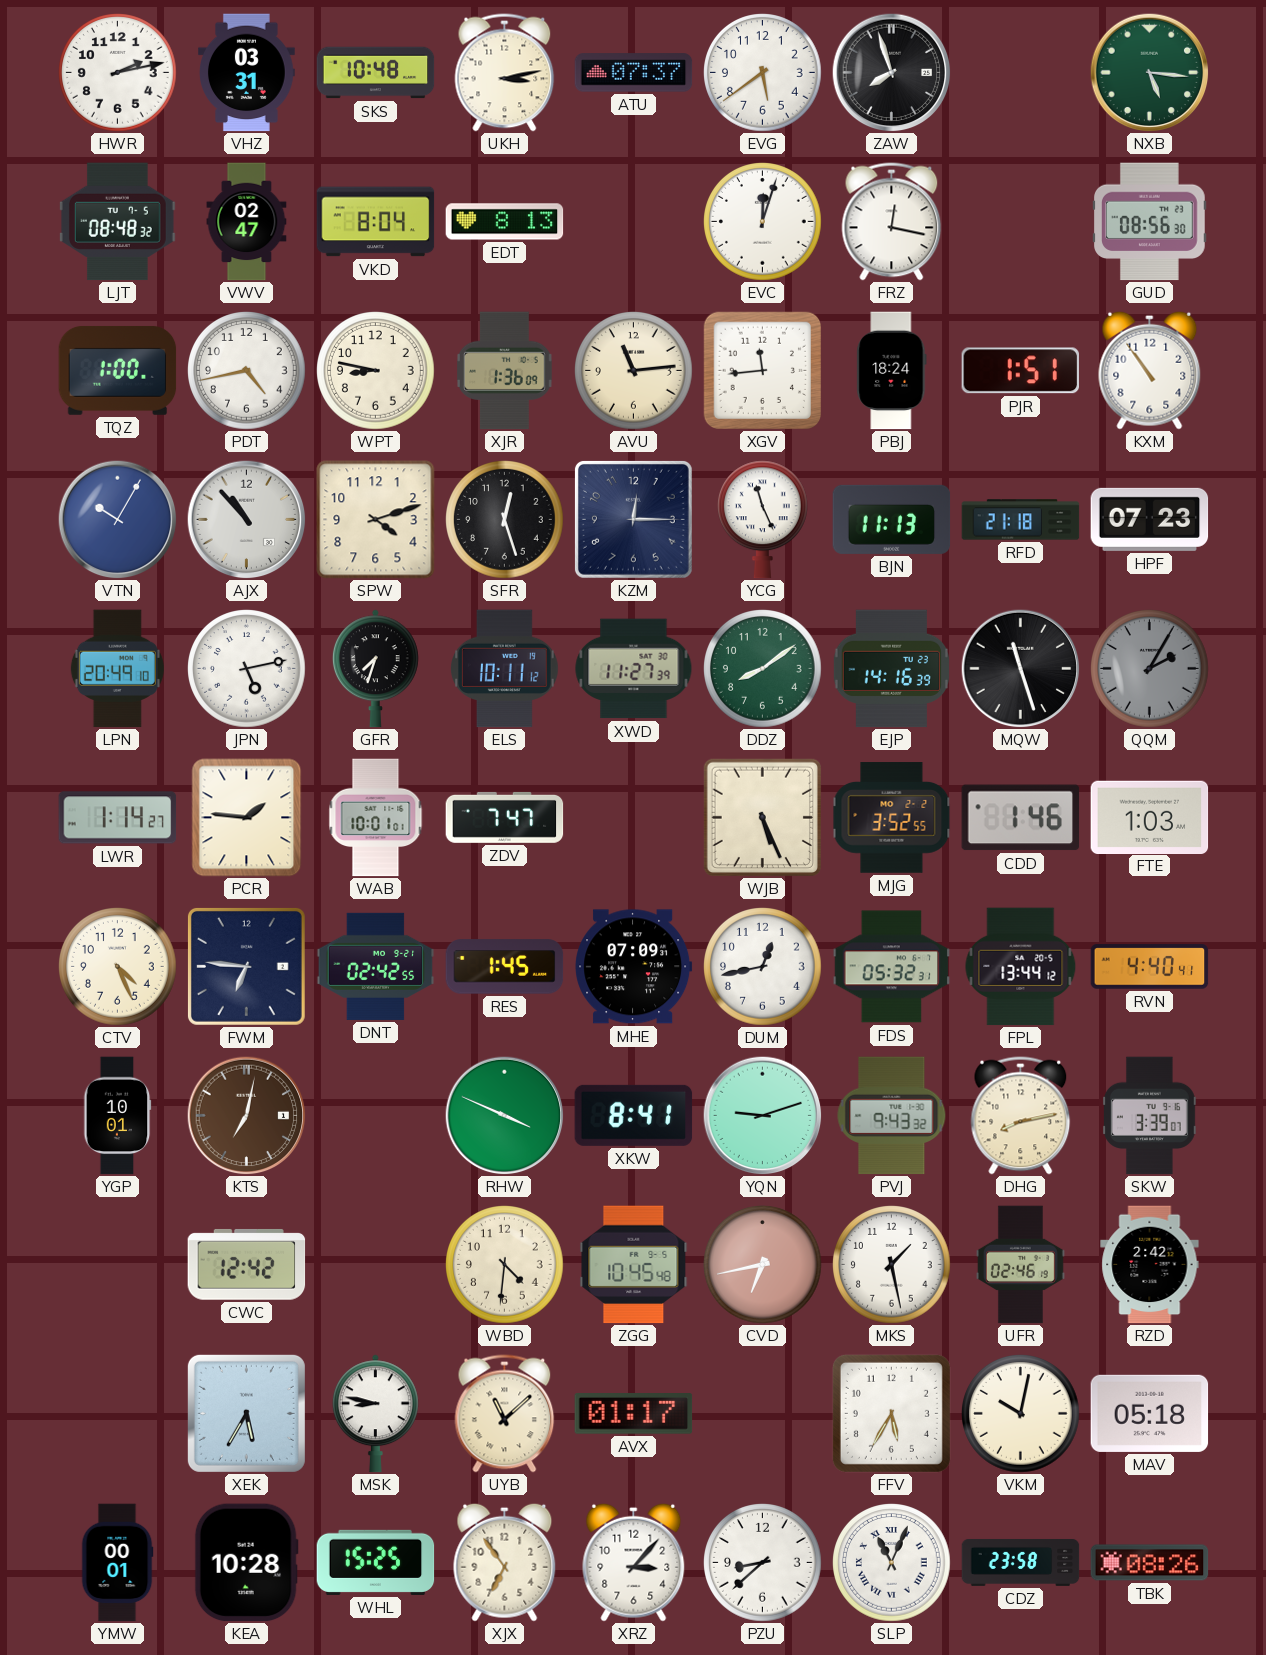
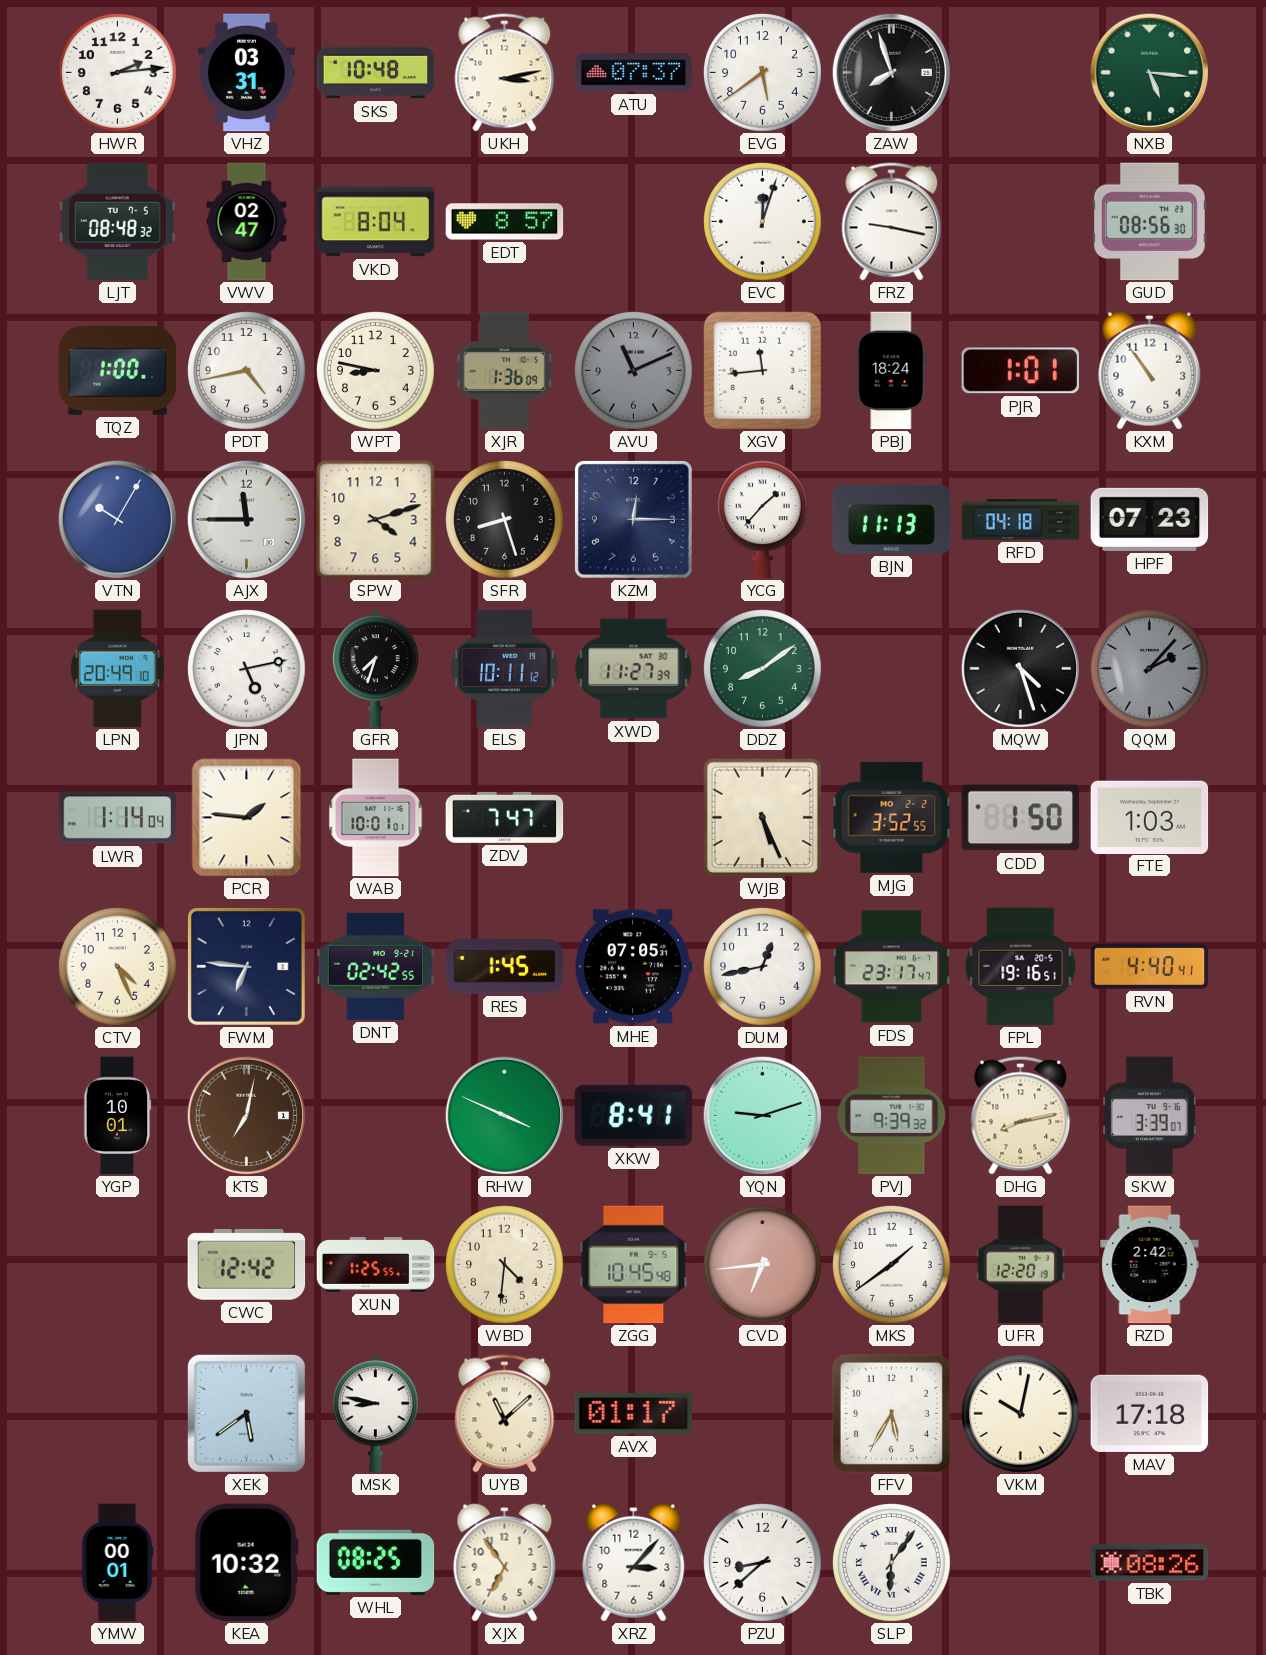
HWR: 2:13 -> 2:14
EDT: 8:13 -> 8:57
FRZ: 12:17 -> 9:17
AVU: 11:14 -> 11:11
AVU dial: cream -> grey
PJR: 1:51 -> 1:01
AJX: 10:53 -> 11:45
SFR: 12:27 -> 8:27
YCG: 11:26 -> 1:37
RFD: 21:18 -> 04:18
EJP: 14:16 -> none
MQW: 11:27 -> 4:27
QQM: 2:05 -> 2:07
LWR: 1:14:27 -> 1:14:04
CDD: 1:46 -> 1:50
MHE: 07:09 -> 07:05
FDS: 05:32 -> 23:17
FPL: 13:44 -> 19:16
PVJ: 9:43 -> 9:39
XUN: none -> 1:25
CVD: 6:43 -> 6:44
MKS: 1:28 -> 1:39
UFR: 02:46 -> 12:20
XEK: 5:35 -> 5:39
MAV: 05:18 -> 17:18
KEA: 10:28 -> 10:32
WHL: 15:25 -> 08:25
SLP: 11:04 -> 6:06
CDZ: 23:58 -> none
